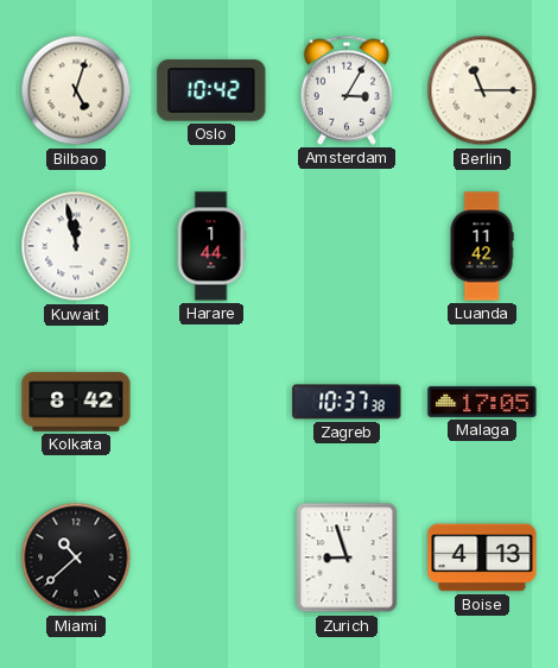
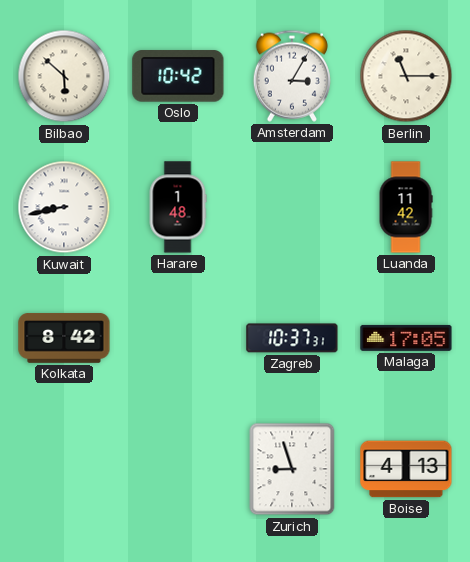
Bilbao: 5:03 -> 5:52
Kuwait: 11:58 -> 8:43
Harare: 1:44 -> 1:48
Zagreb: 10:37:38 -> 10:37:31
Miami: 10:38 -> none
